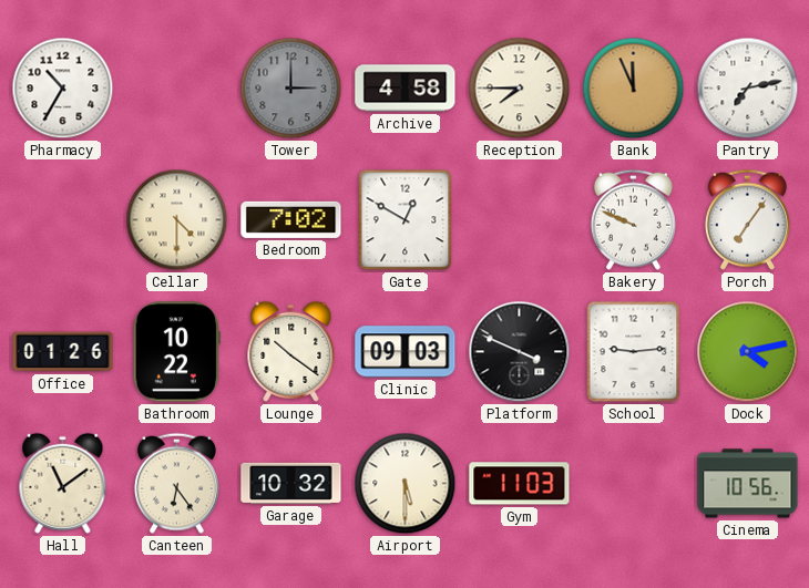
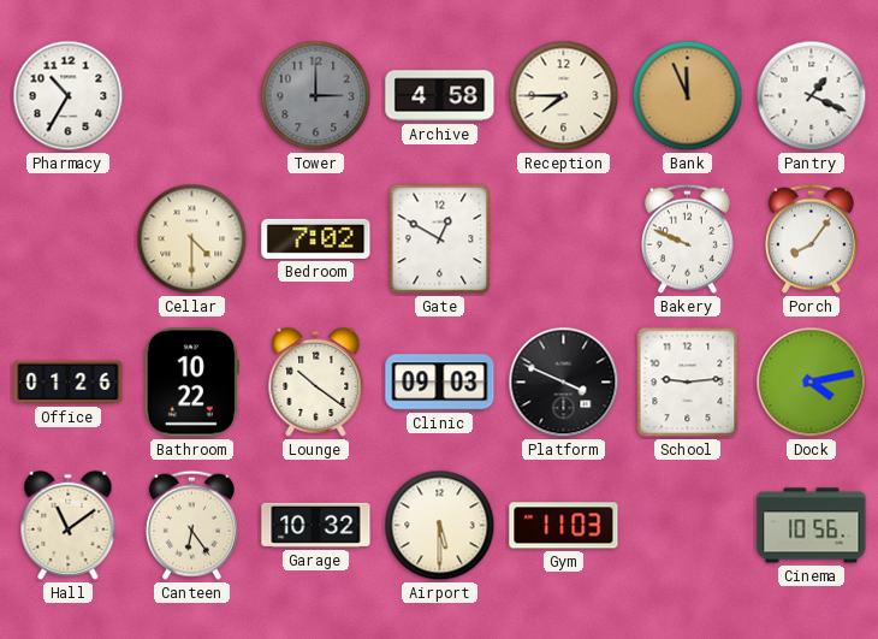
Pantry: 7:13 -> 1:19
Porch: 7:06 -> 8:06
